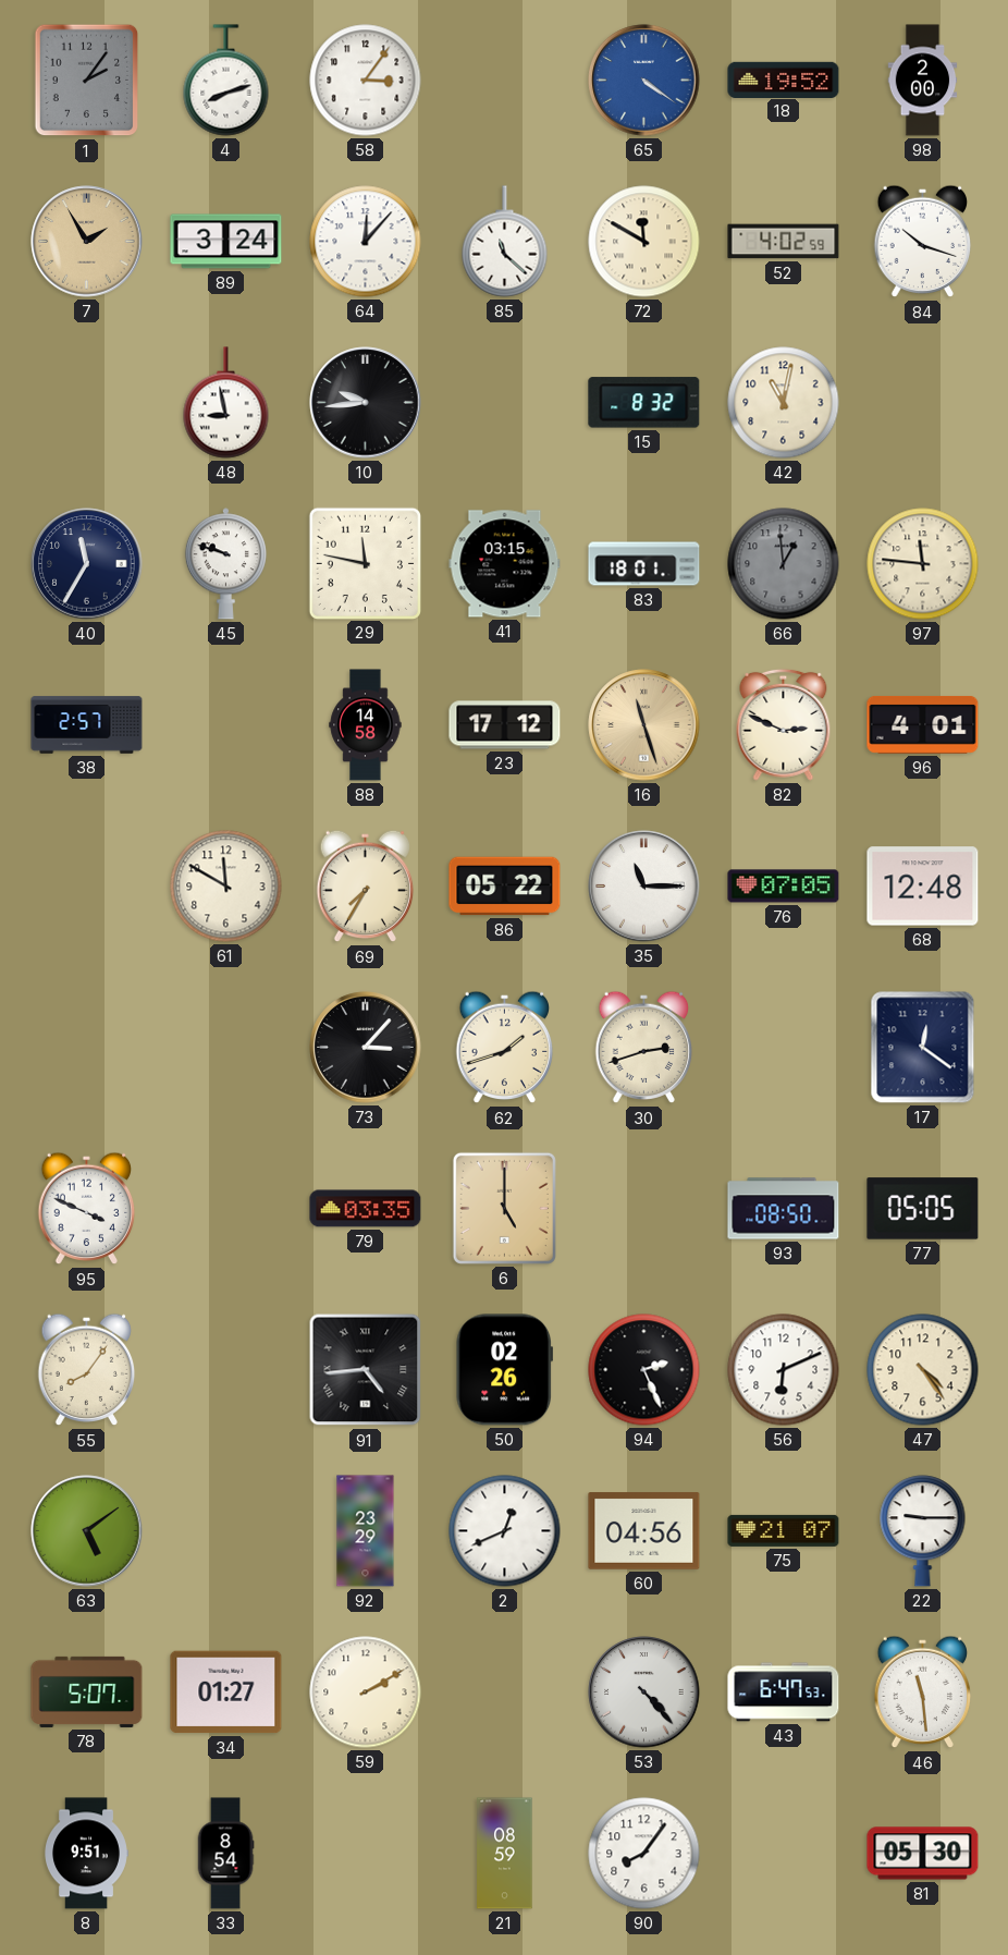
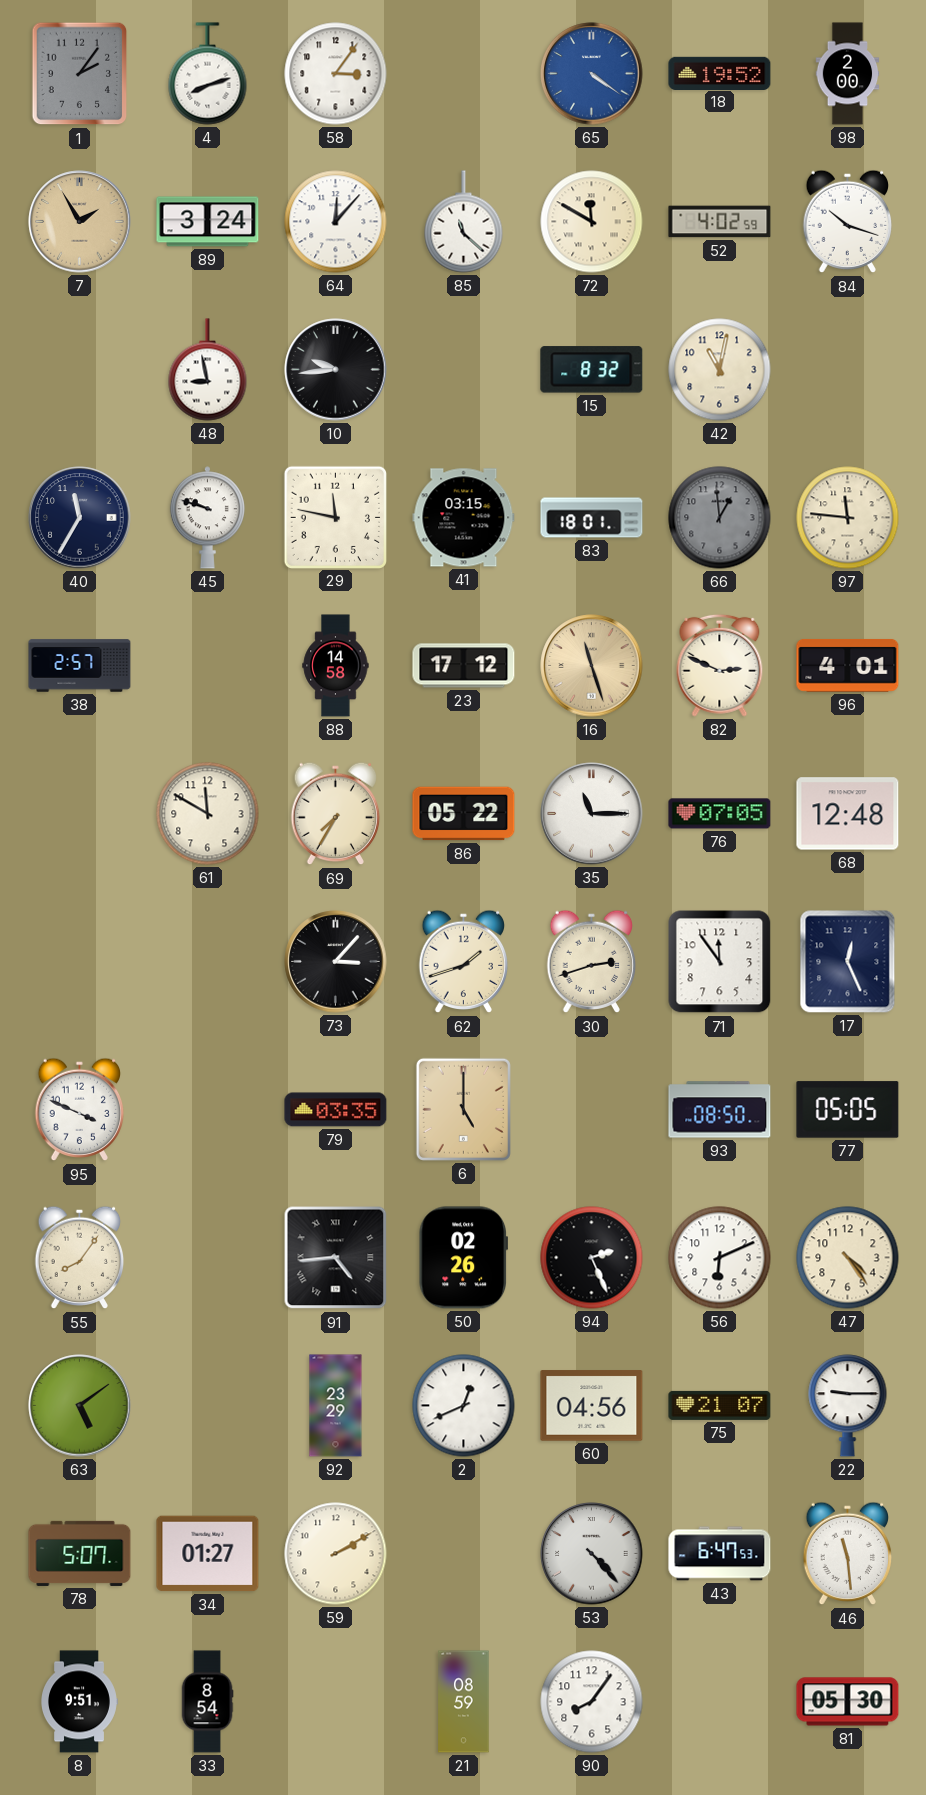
71: none -> 11:54
17: 12:21 -> 12:26
